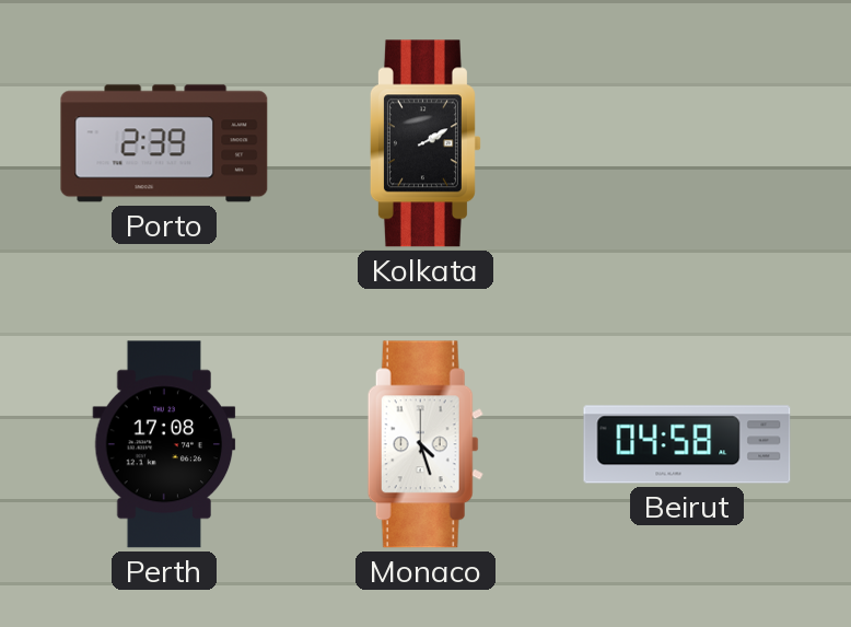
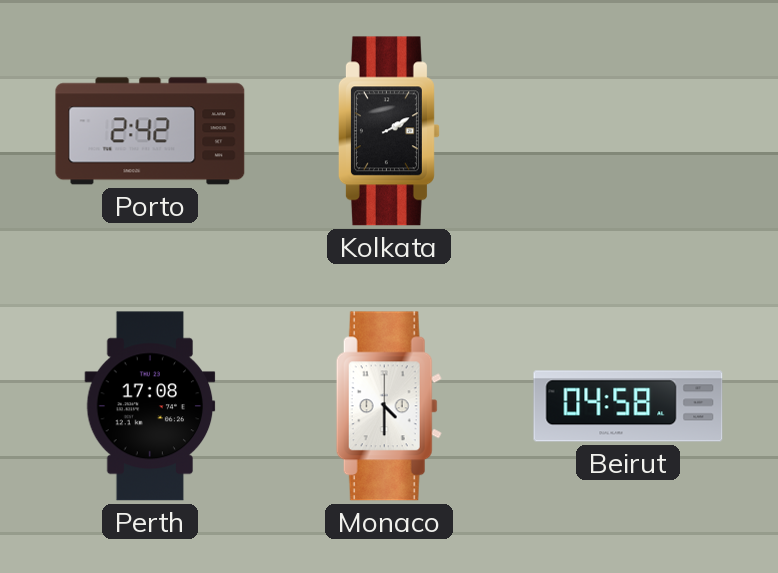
Porto: 2:39 -> 2:42
Monaco: 4:27 -> 4:30
